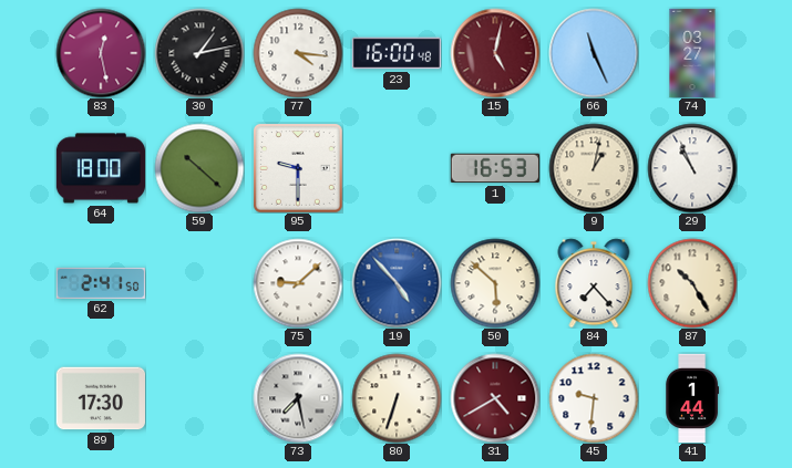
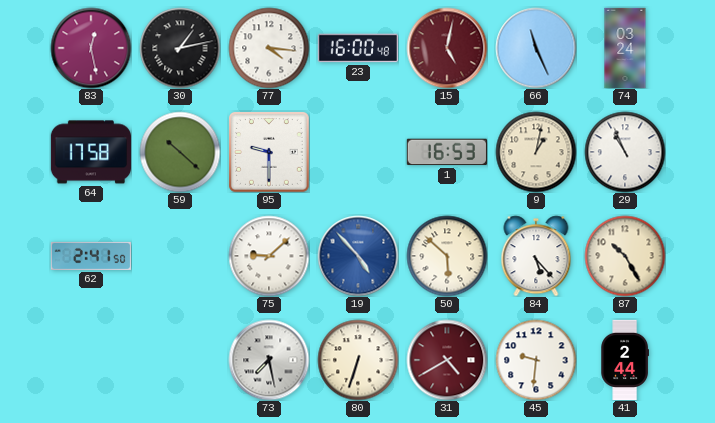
74: 03:27 -> 03:24
64: 18:00 -> 17:58
84: 7:23 -> 5:23
89: 17:30 -> none
41: 1:44 -> 2:44
